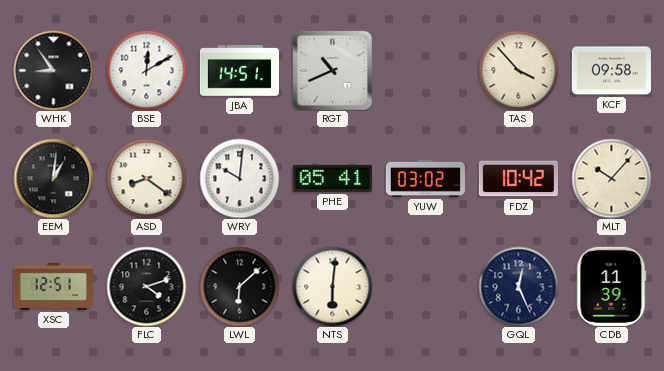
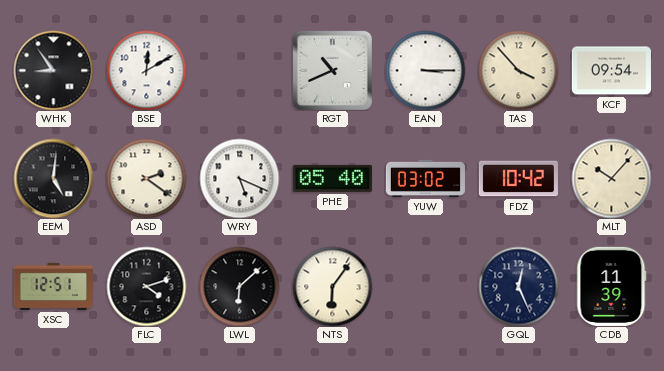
JBA: 14:51 -> none
EAN: none -> 3:15
KCF: 09:58 -> 09:54
EEM: 1:01 -> 5:01
ASD: 8:21 -> 2:21
WRY: 10:01 -> 5:19
PHE: 05:41 -> 05:40
NTS: 6:01 -> 6:06
